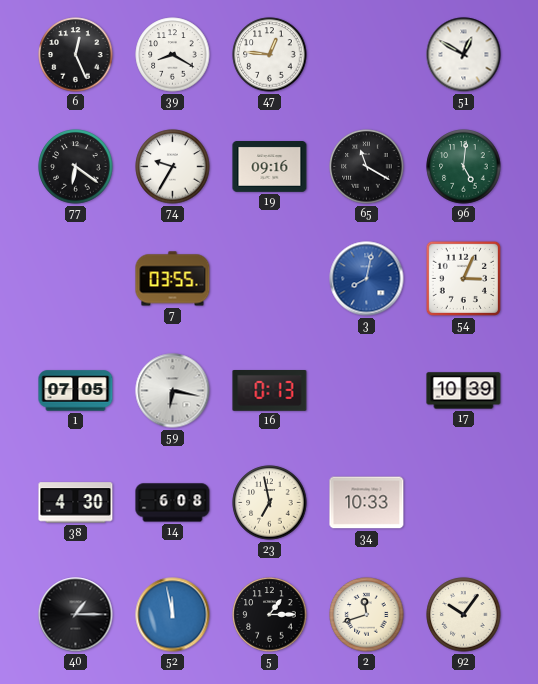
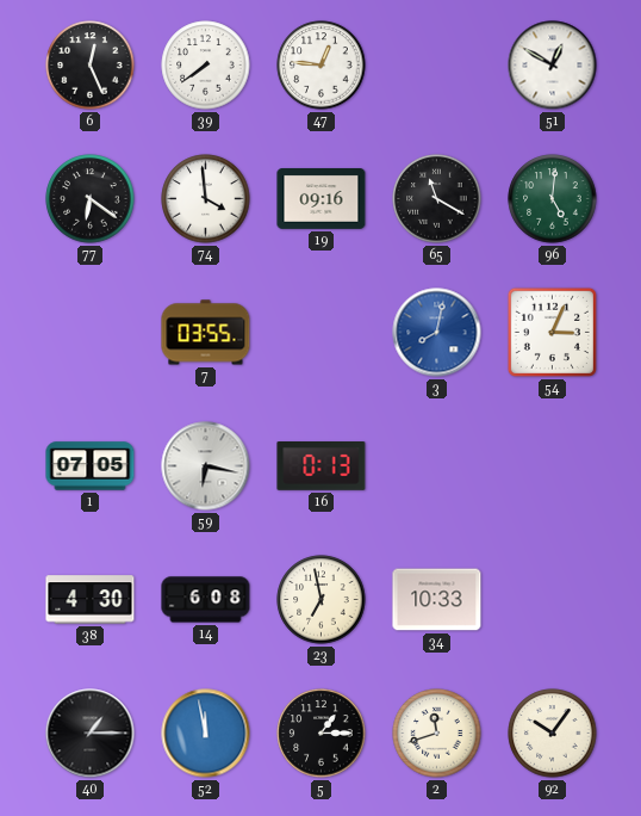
39: 8:20 -> 7:39
74: 9:35 -> 3:59
17: 10:39 -> none
